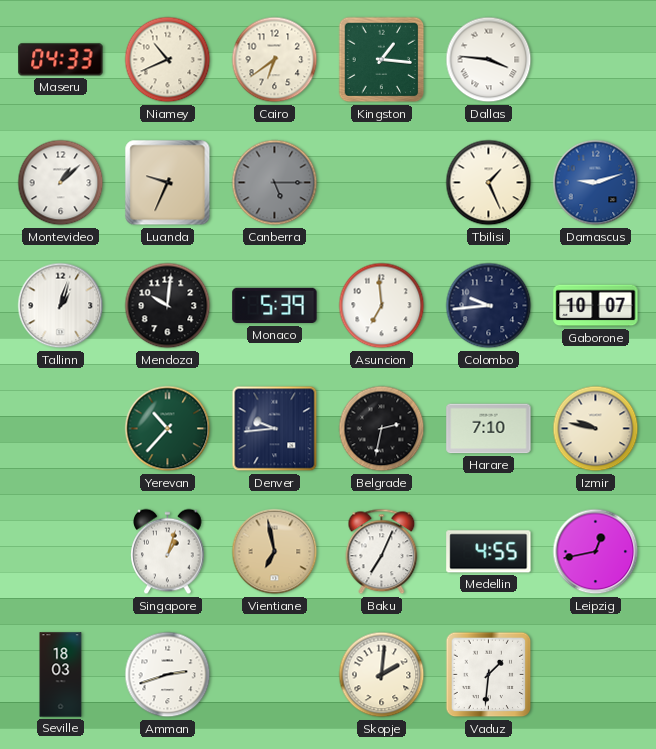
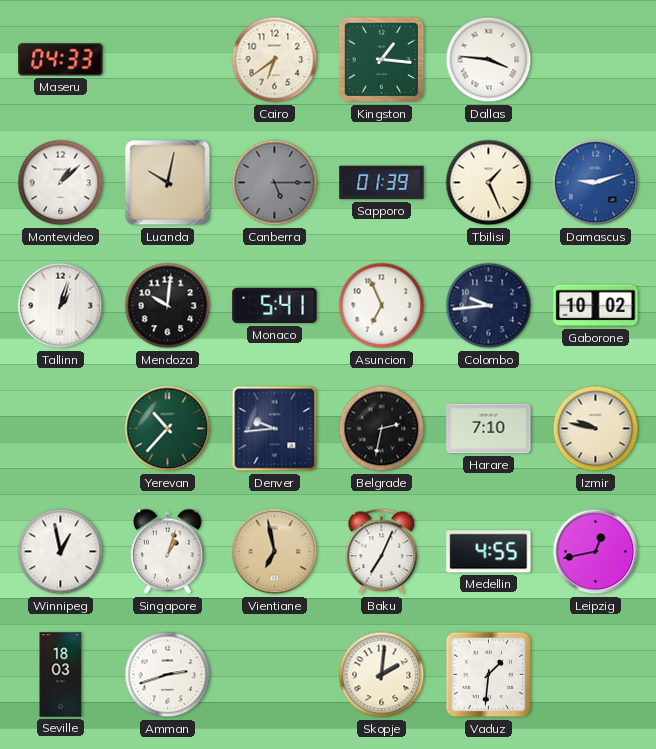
Niamey: 10:41 -> none
Luanda: 9:34 -> 10:02
Sapporo: none -> 01:39
Monaco: 5:39 -> 5:41
Asuncion: 6:59 -> 6:56
Gaborone: 10:07 -> 10:02
Winnipeg: none -> 12:58
